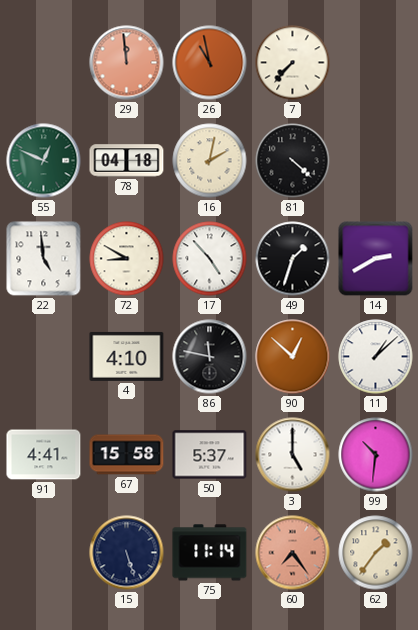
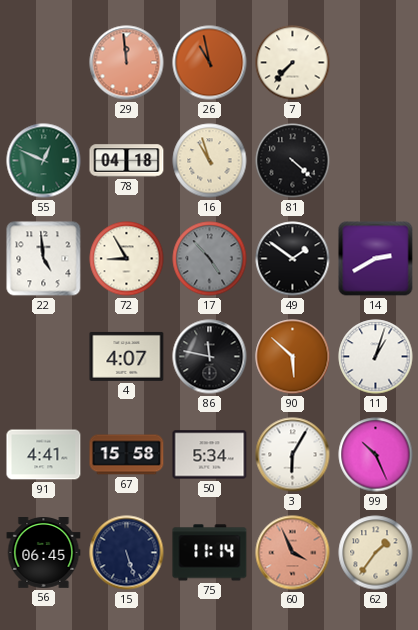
16: 2:02 -> 10:57
72: 8:50 -> 8:55
17 dial: white -> grey
49: 1:33 -> 1:51
4: 4:10 -> 4:07
90: 12:52 -> 5:52
11: 1:08 -> 1:03
50: 5:37 -> 5:34
3: 5:00 -> 6:05
99: 10:31 -> 10:26
56: none -> 06:45
60: 7:24 -> 3:56
